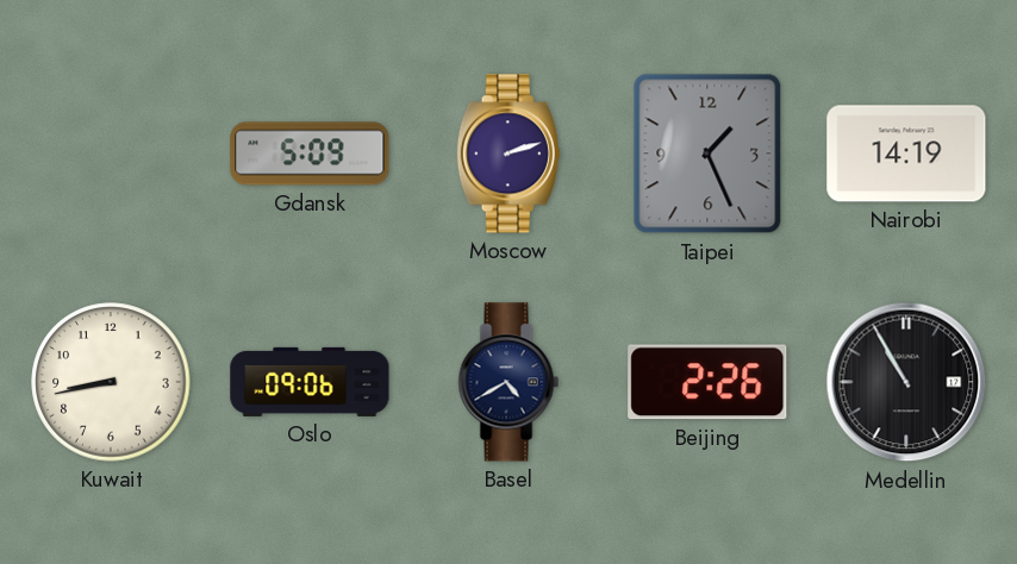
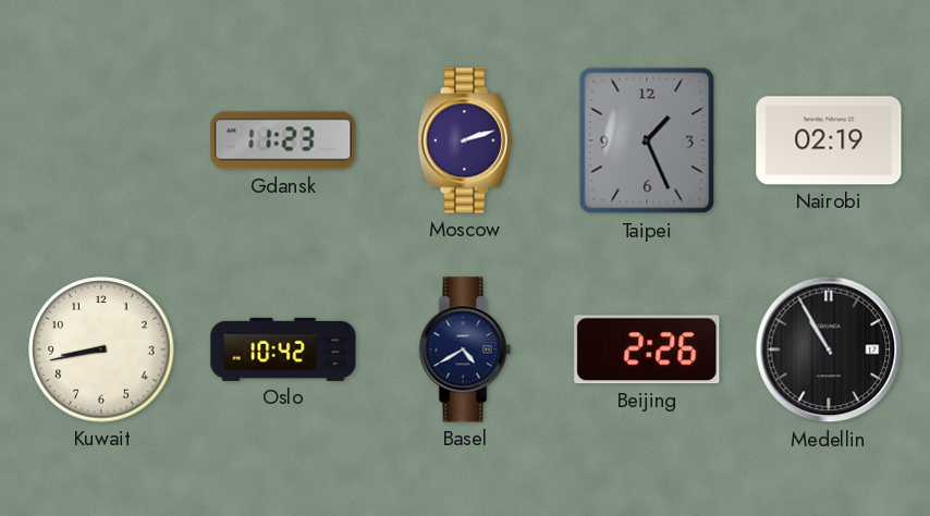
Gdansk: 5:09 -> 11:23
Nairobi: 14:19 -> 02:19
Oslo: 09:06 -> 10:42
